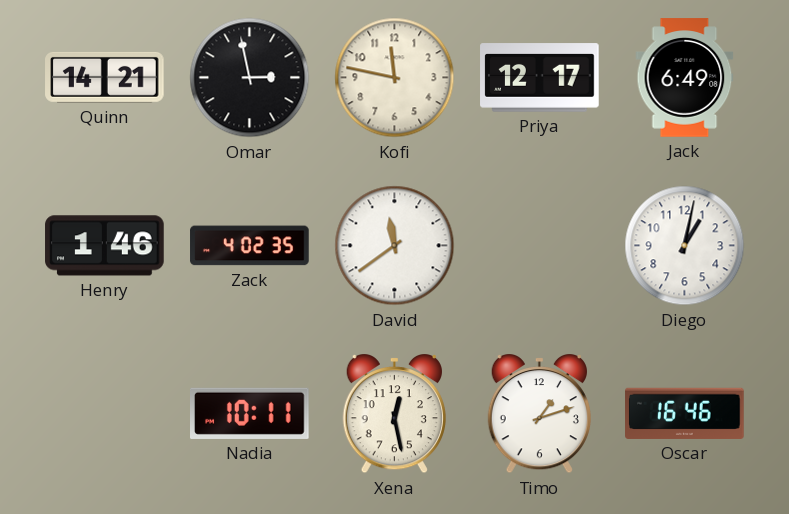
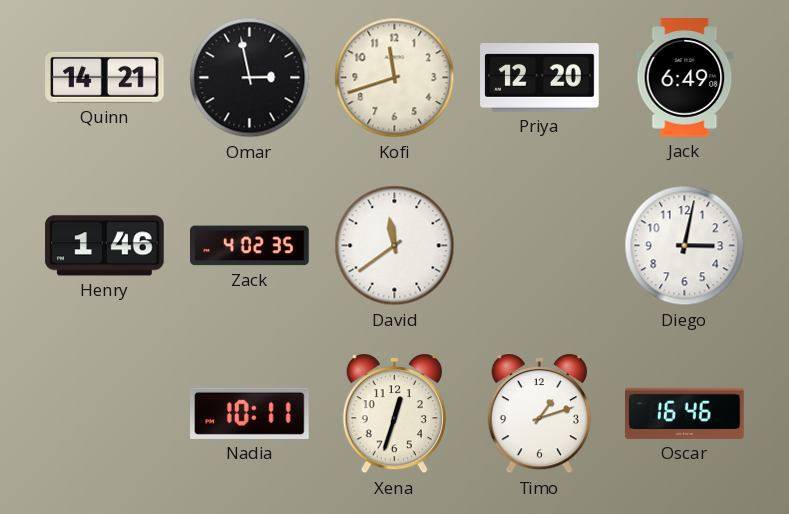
Kofi: 11:47 -> 11:42
Priya: 12:17 -> 12:20
Diego: 1:02 -> 3:02
Xena: 12:28 -> 12:33
